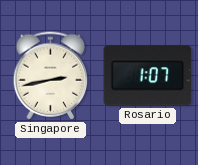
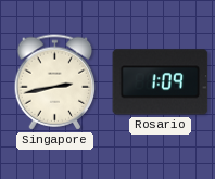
Rosario: 1:07 -> 1:09
